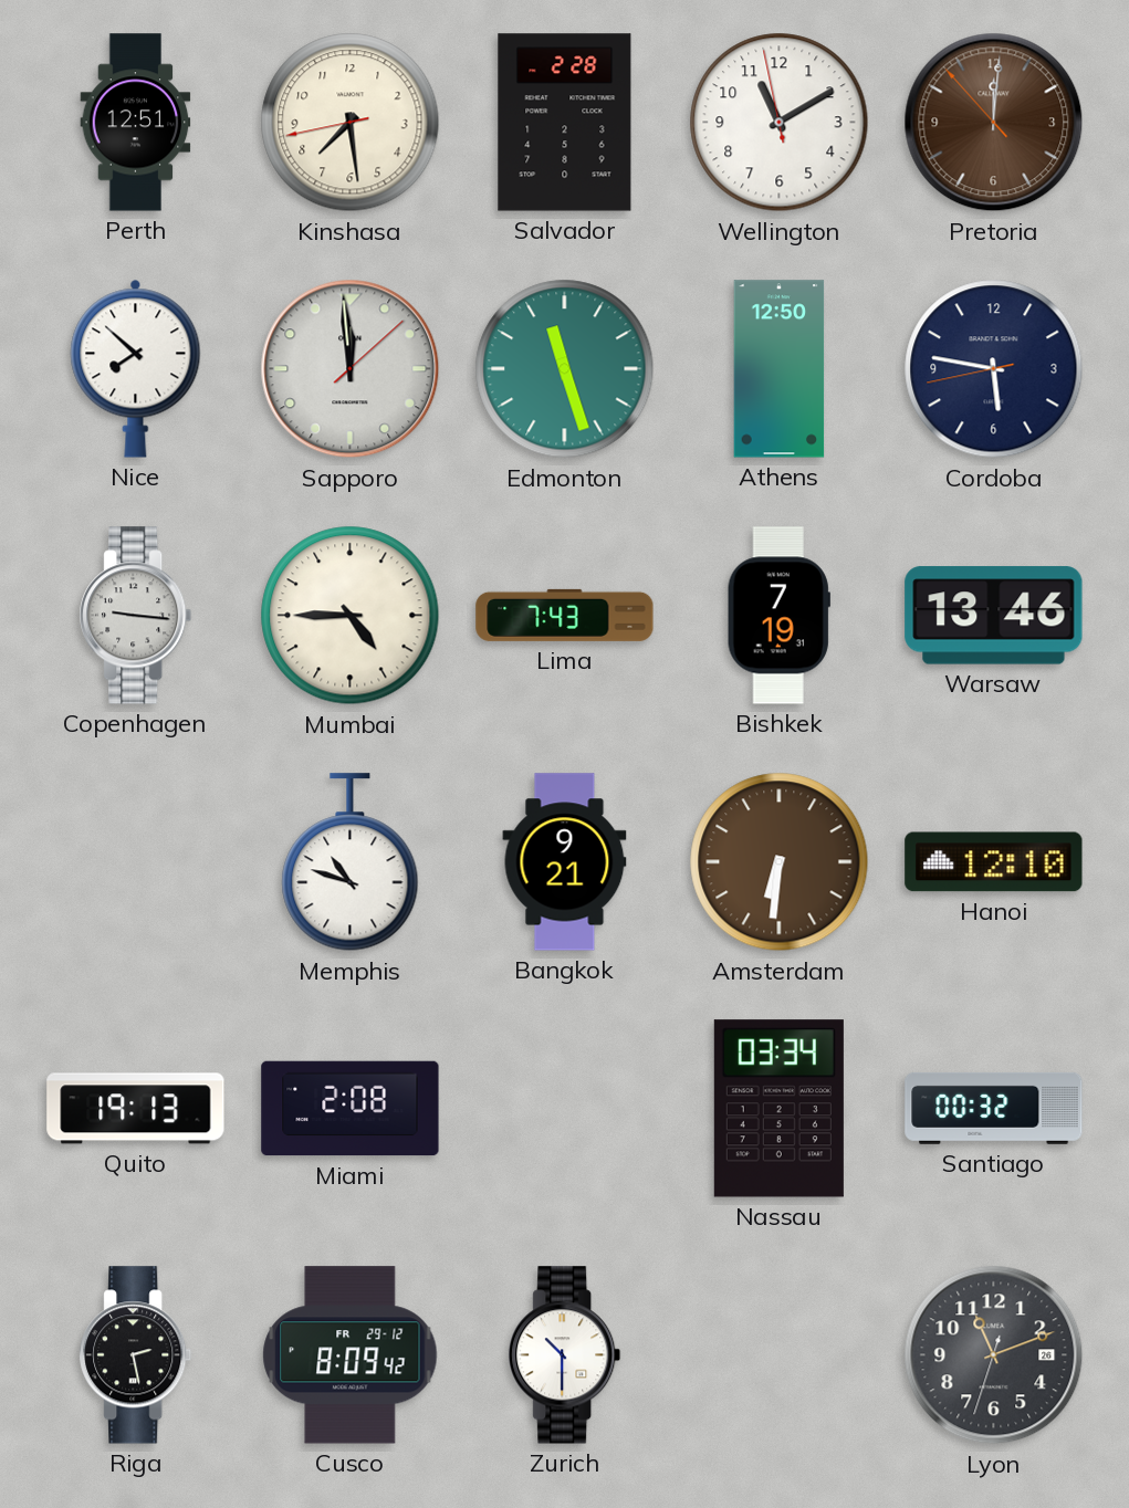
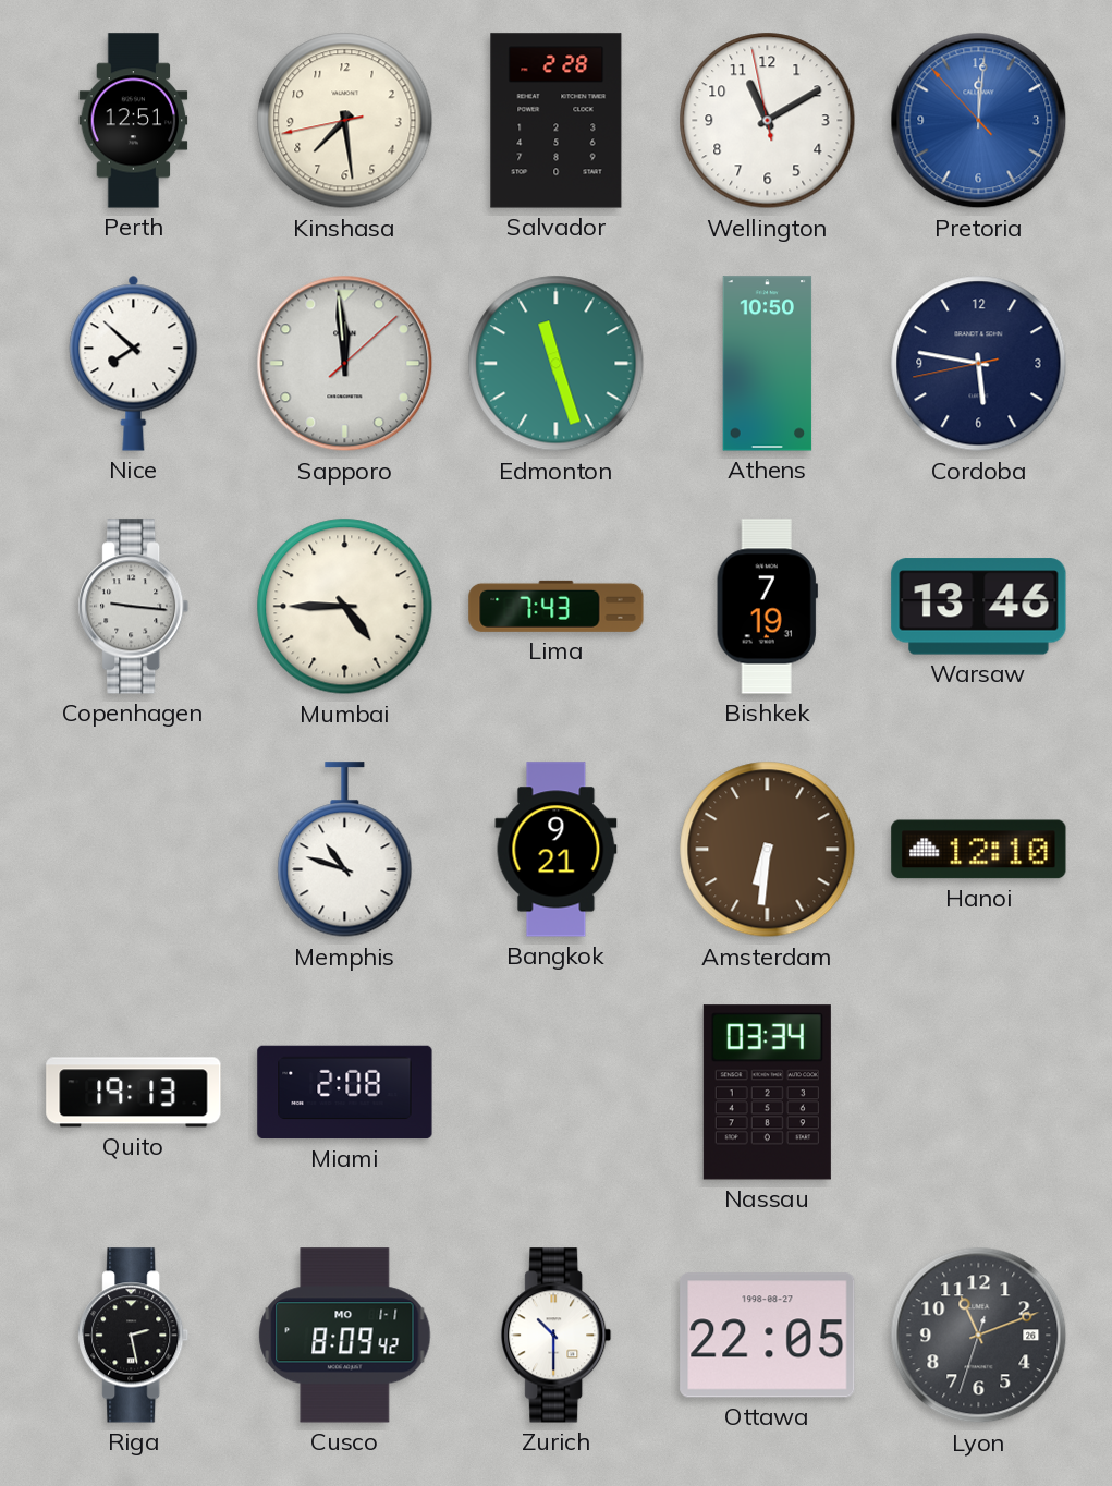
Pretoria dial: brown -> blue
Athens: 12:50 -> 10:50
Santiago: 00:32 -> none
Cusco date: FR 29-12 -> MO 1-1
Ottawa: none -> 22:05
